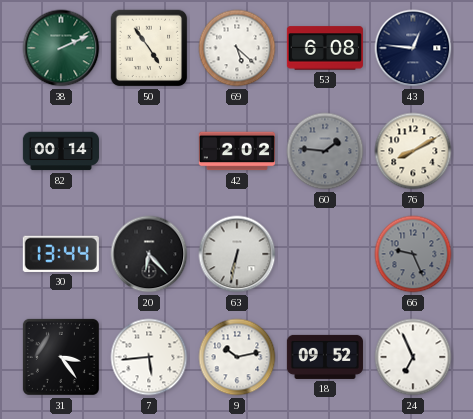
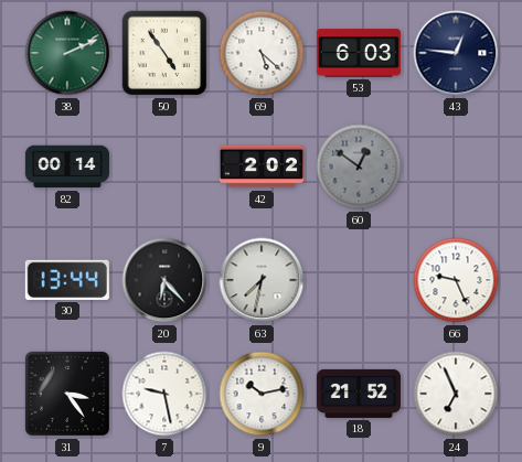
53: 6:08 -> 6:03
60: 1:46 -> 12:51
76: 8:10 -> none
63: 6:32 -> 7:32
66 dial: grey -> white
7: 5:44 -> 9:28
18: 09:52 -> 21:52
